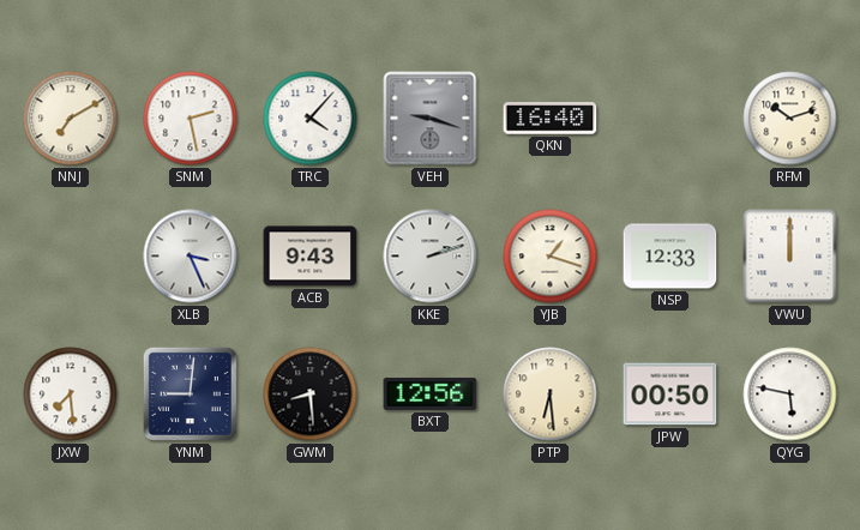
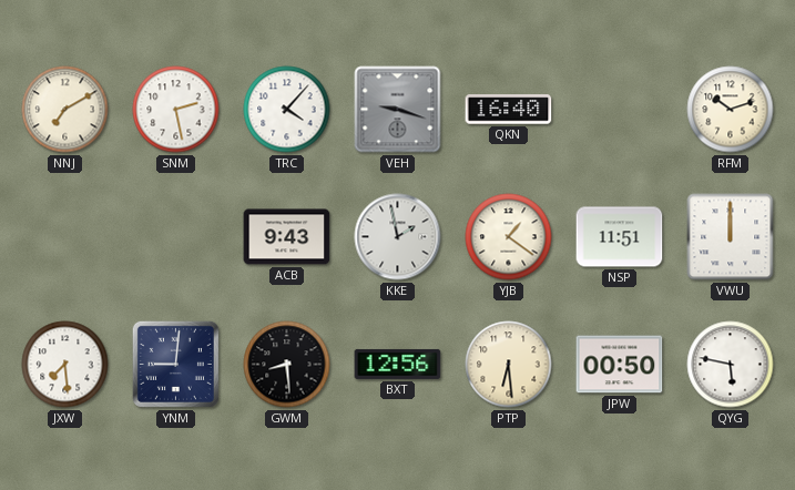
XLB: 3:26 -> none
KKE: 2:12 -> 1:58
YJB: 1:18 -> 1:21
NSP: 12:33 -> 11:51
